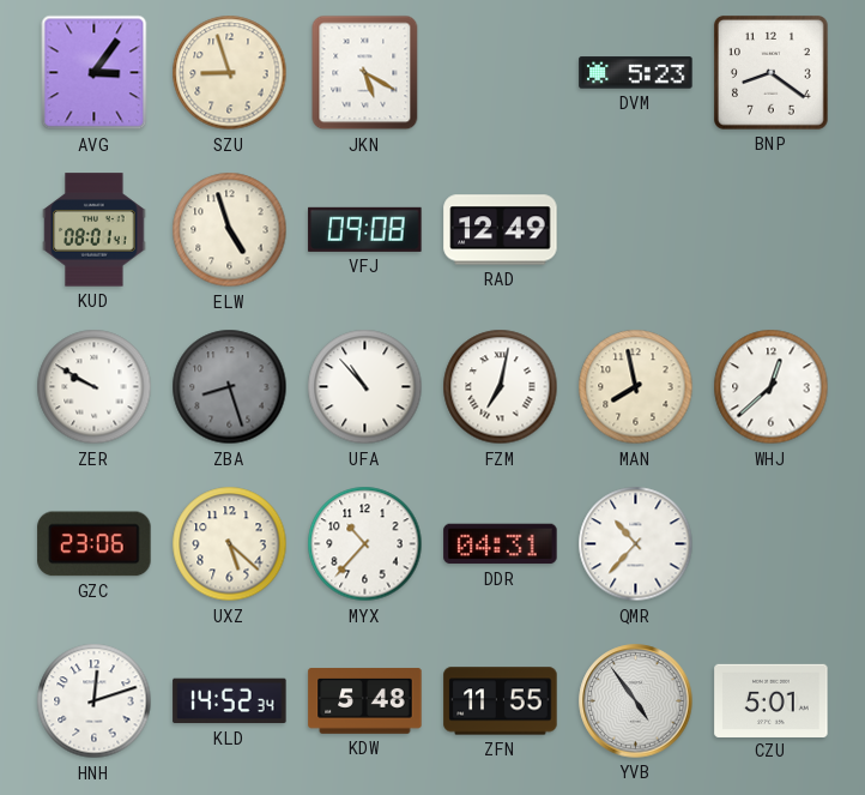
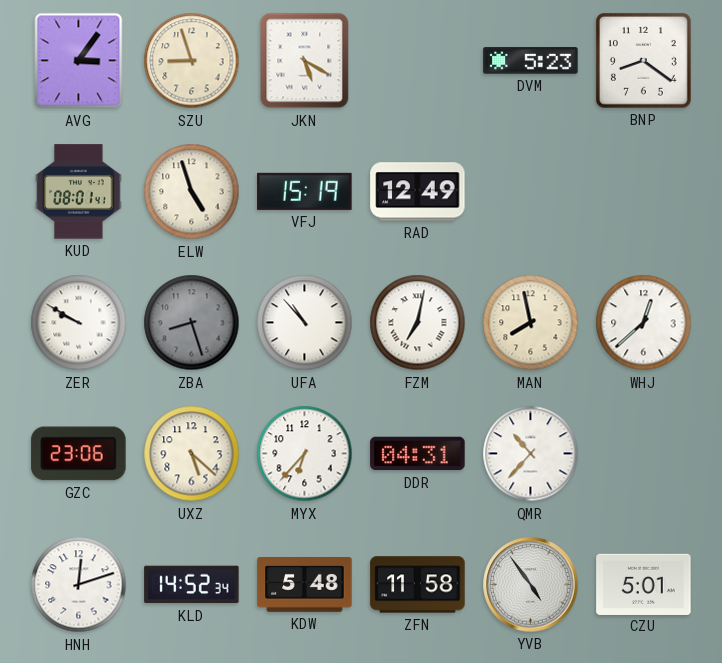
VFJ: 09:08 -> 15:19
MYX: 10:37 -> 6:37
ZFN: 11:55 -> 11:58
